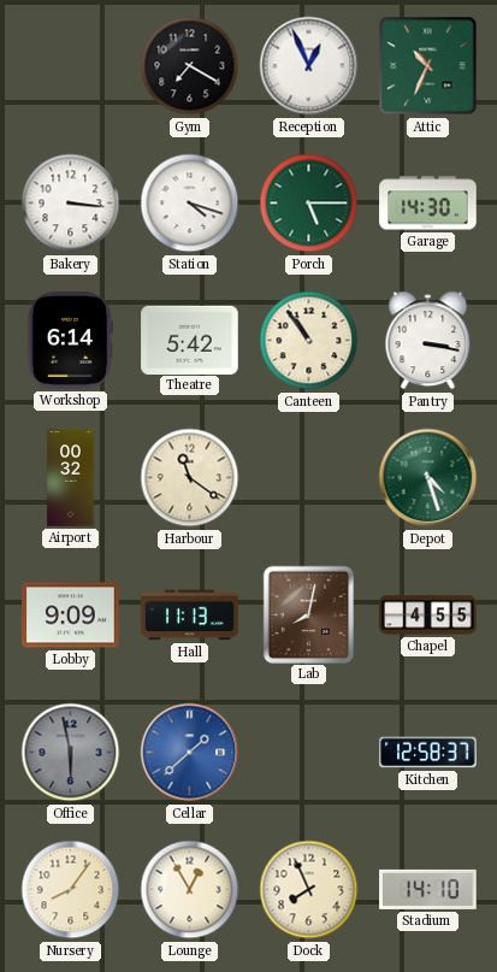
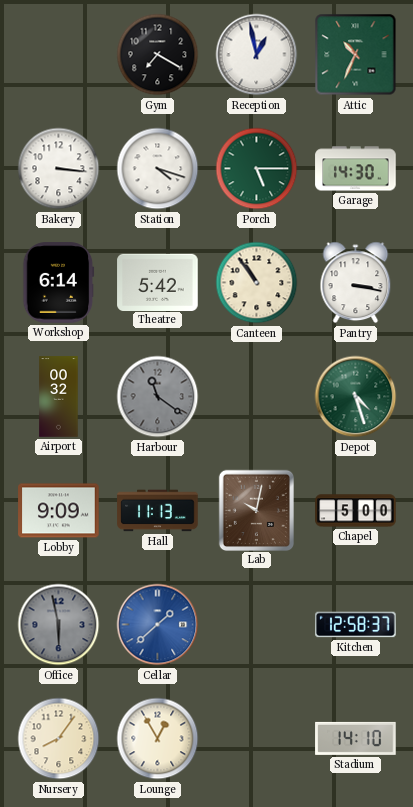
Reception: 12:56 -> 12:58
Harbour dial: cream -> grey
Lab: 8:02 -> 10:02
Chapel: 4:55 -> 5:00
Dock: 7:56 -> none
